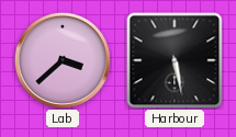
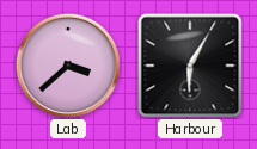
Harbour: 5:28 -> 6:05
